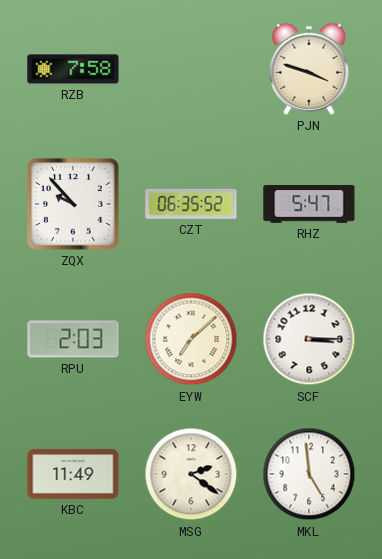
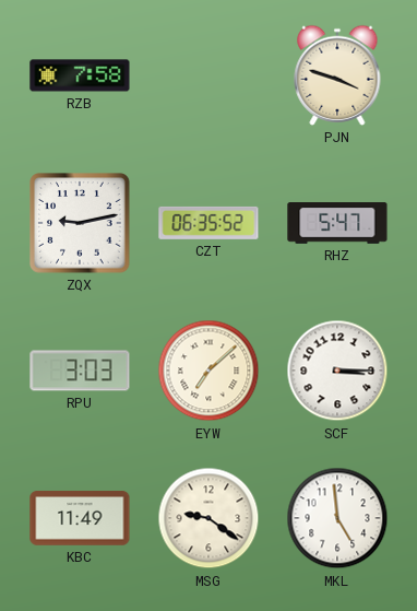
ZQX: 9:53 -> 9:13
RPU: 2:03 -> 3:03
MSG: 2:21 -> 9:21
